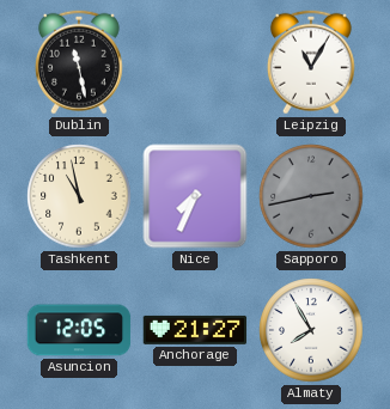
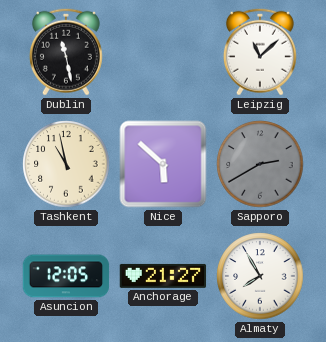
Leipzig: 11:05 -> 11:08
Nice: 7:34 -> 5:52
Sapporo: 2:43 -> 2:40
